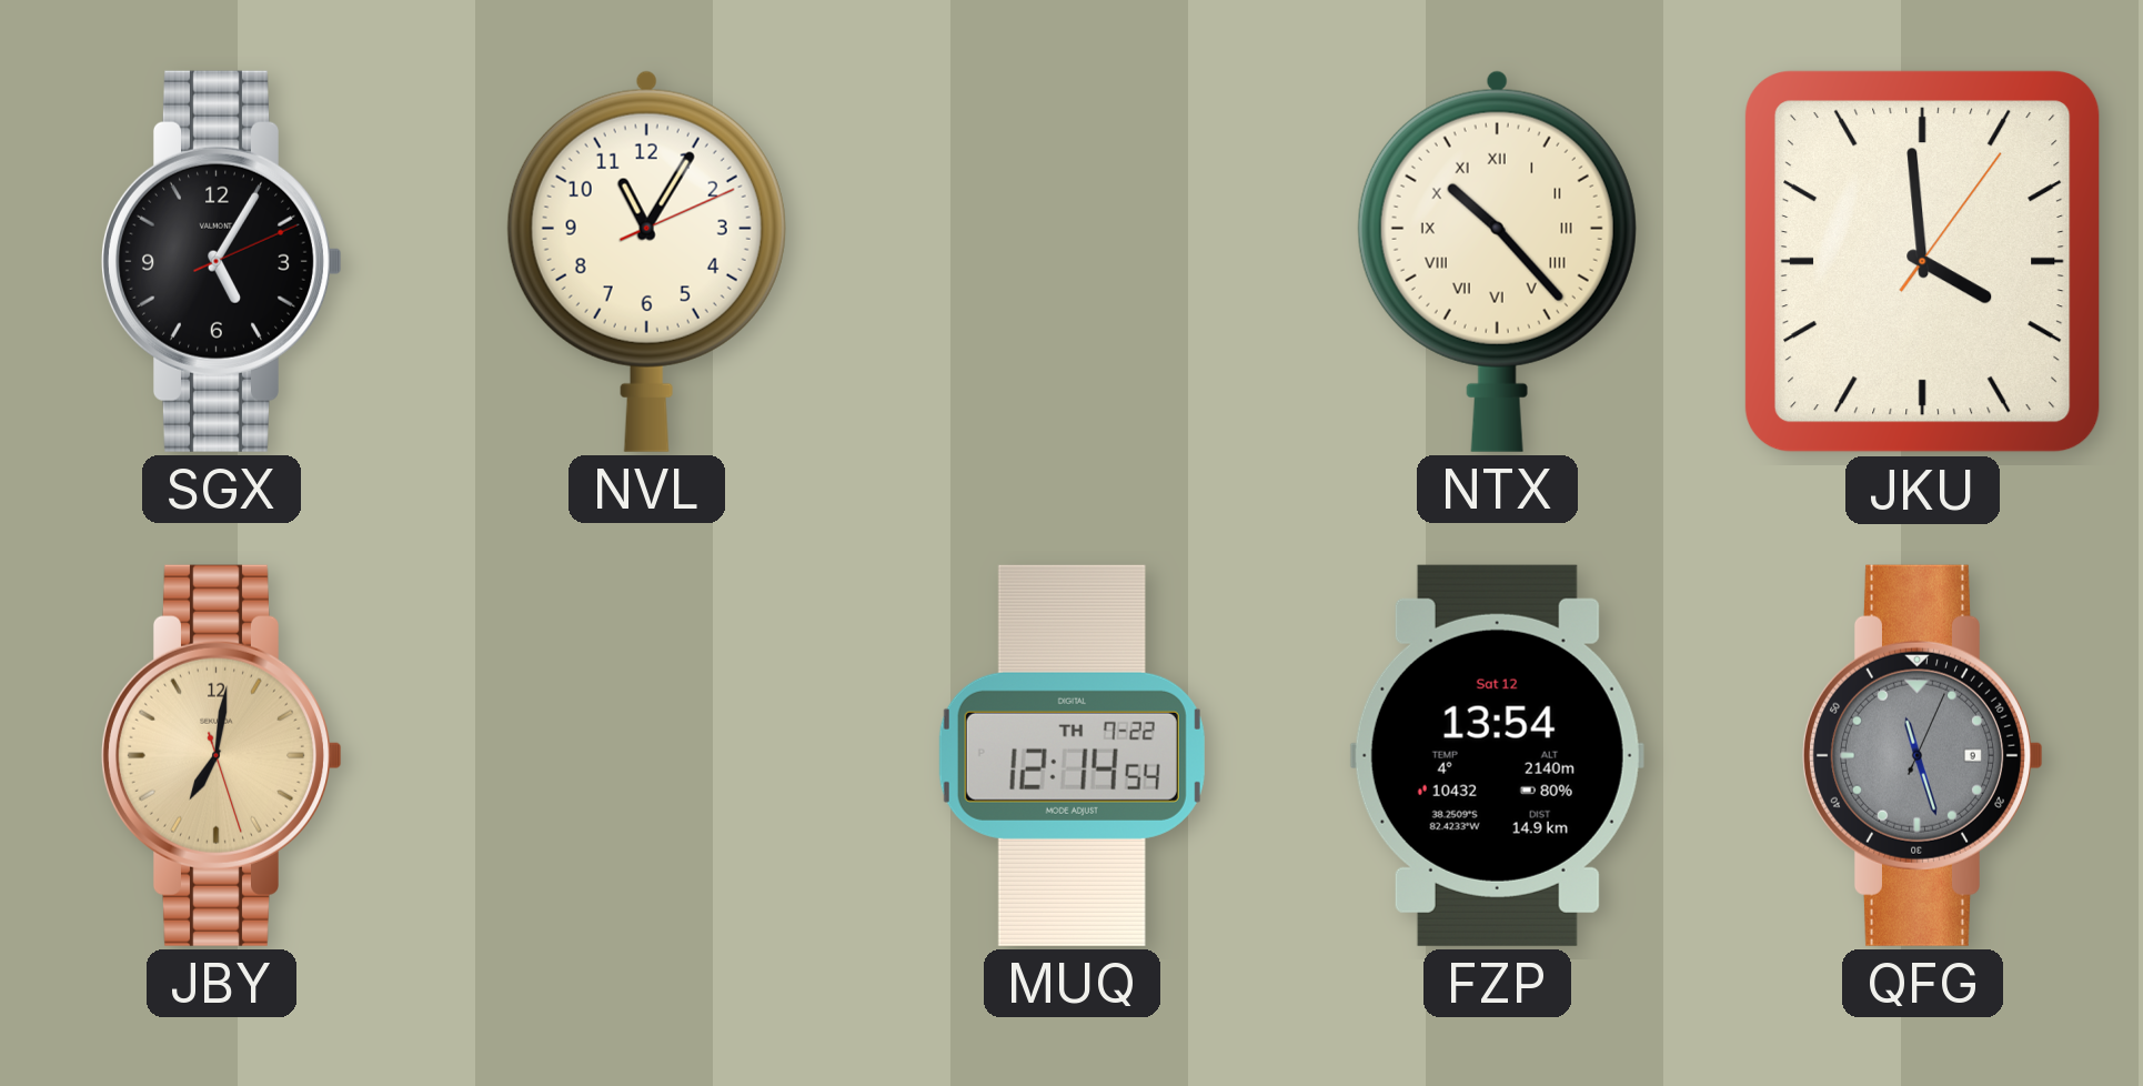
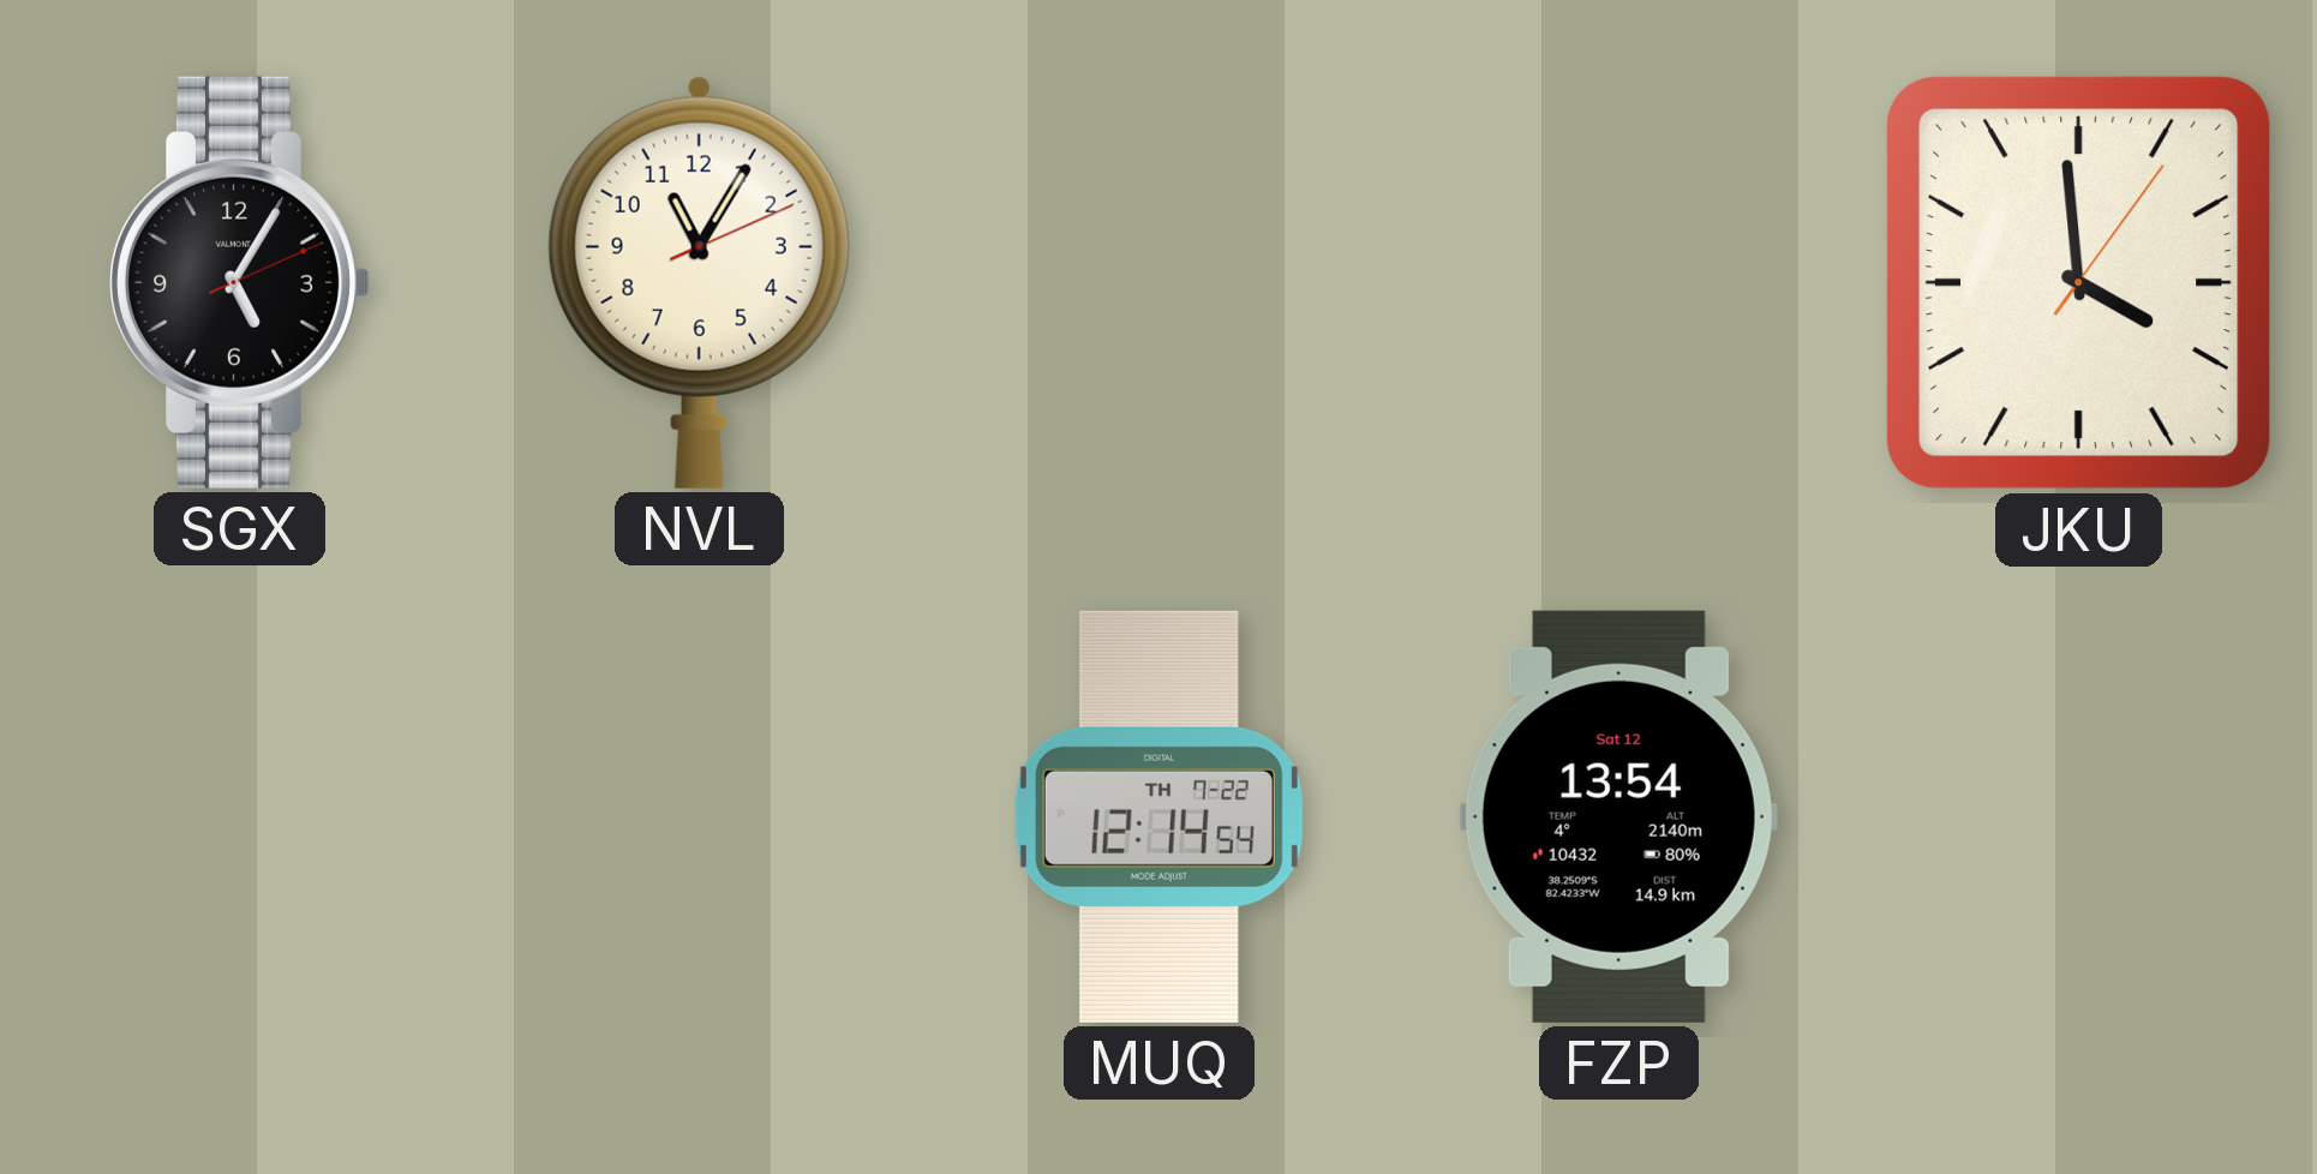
NTX: 10:23 -> none
JBY: 7:01 -> none
QFG: 11:27 -> none
